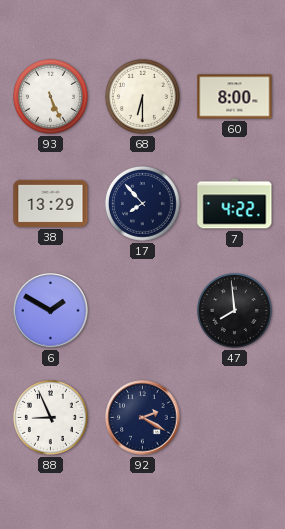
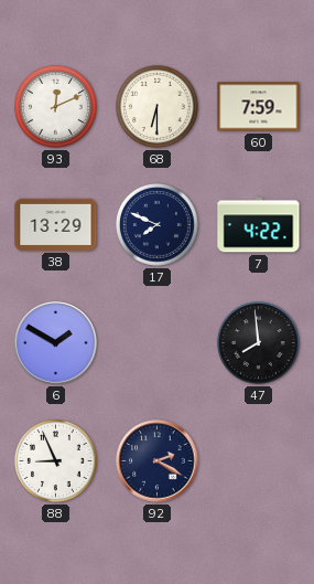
93: 5:26 -> 12:11
60: 8:00 -> 7:59
17: 7:53 -> 7:49
